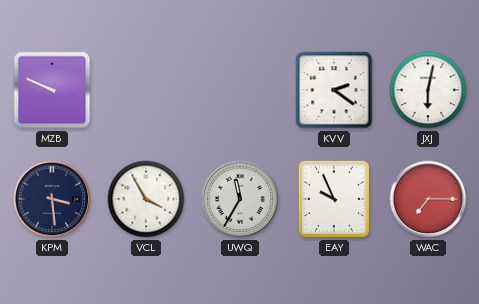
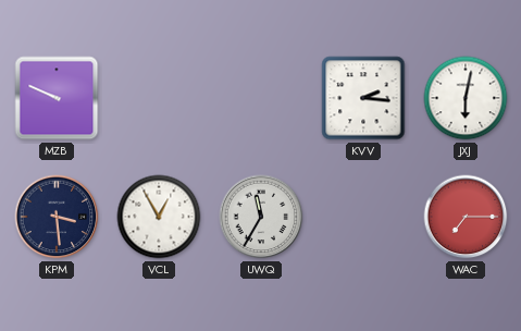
KVV: 2:21 -> 2:16
VCL: 3:55 -> 12:55
EAY: 9:56 -> none
